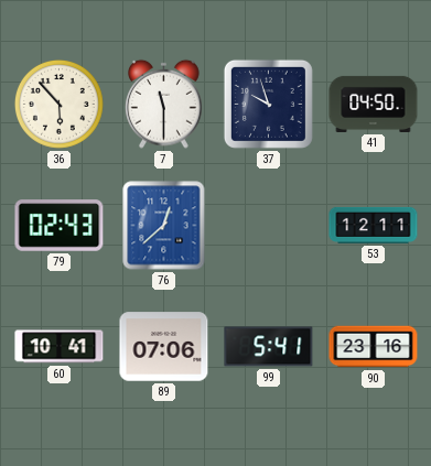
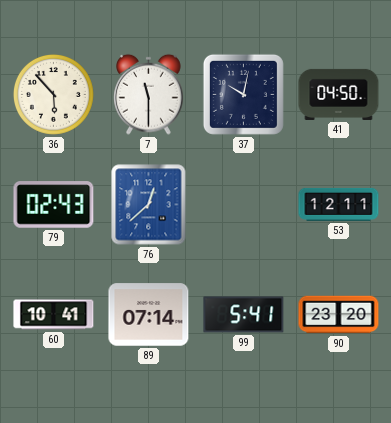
37: 9:57 -> 10:02
89: 07:06 -> 07:14
90: 23:16 -> 23:20
